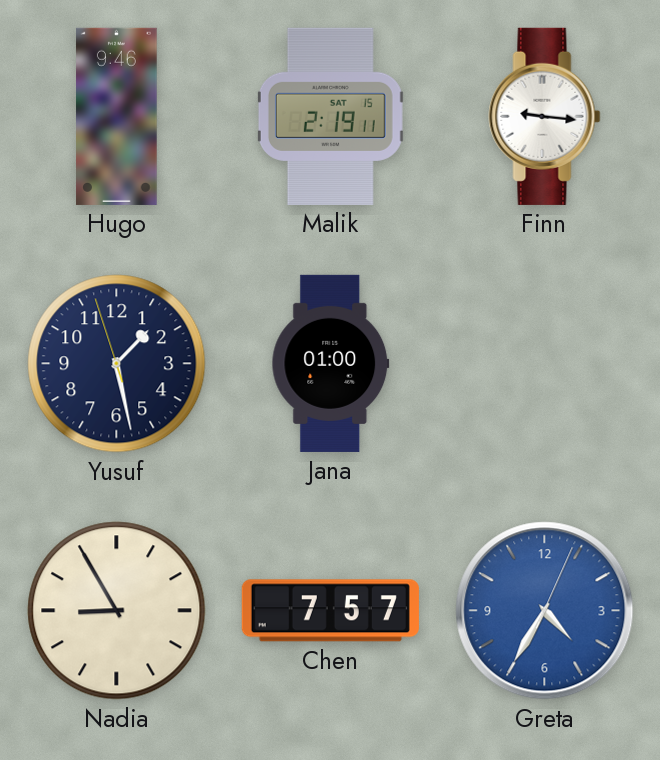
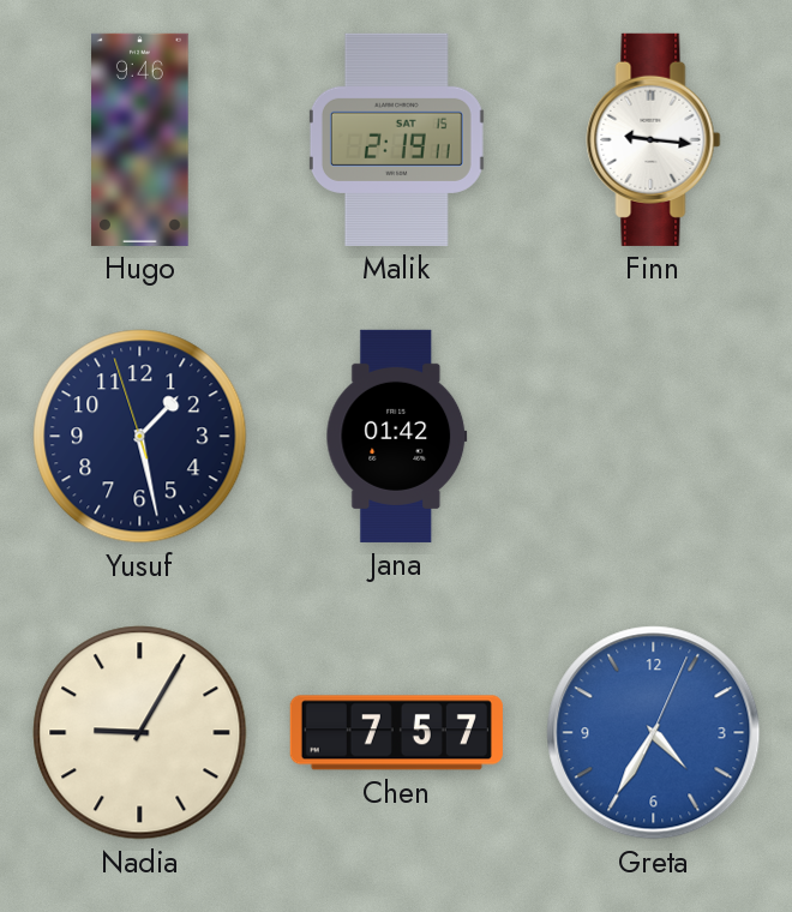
Jana: 01:00 -> 01:42
Nadia: 8:55 -> 9:05
